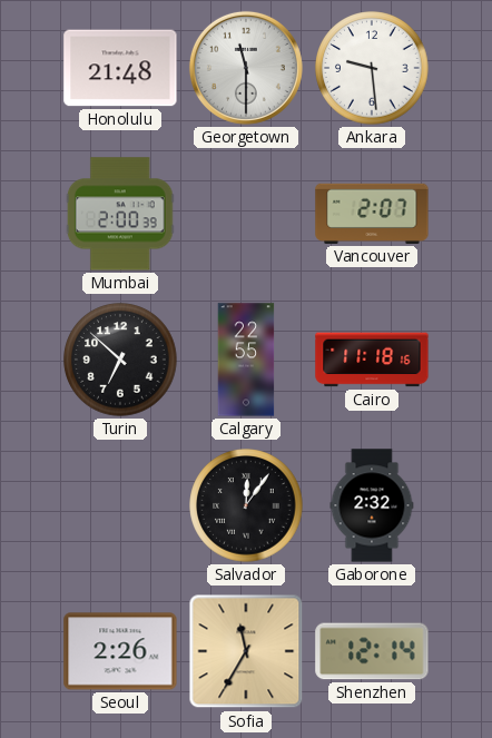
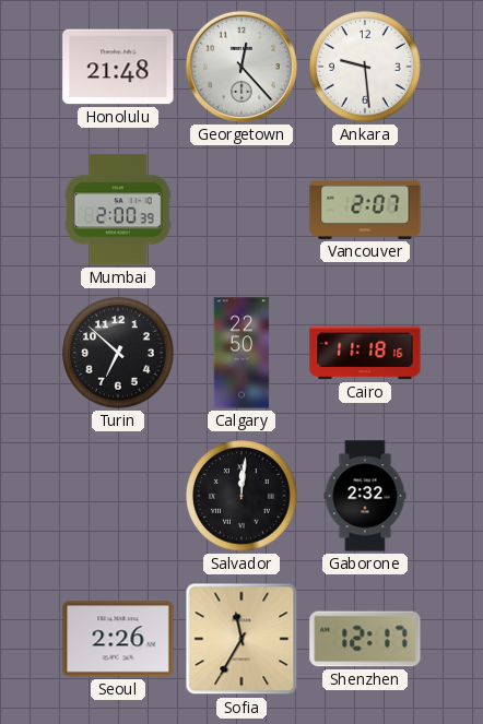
Georgetown: 11:30 -> 12:23
Calgary: 22:55 -> 22:50
Salvador: 12:06 -> 12:01
Shenzhen: 12:14 -> 12:17
